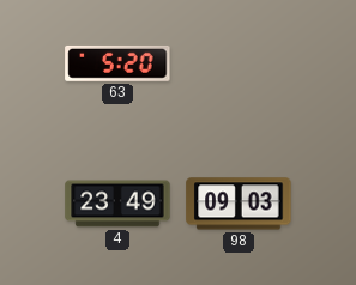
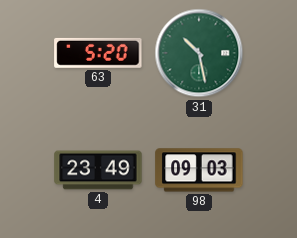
31: none -> 10:28
